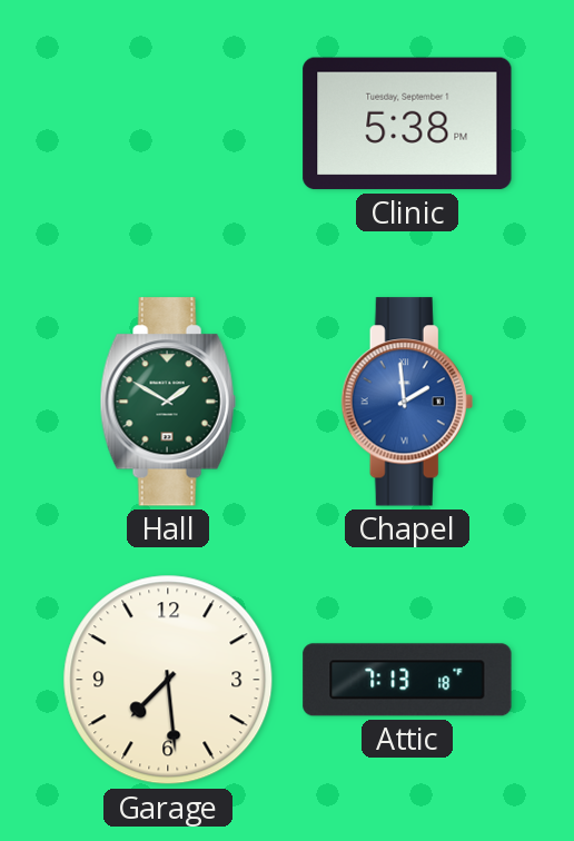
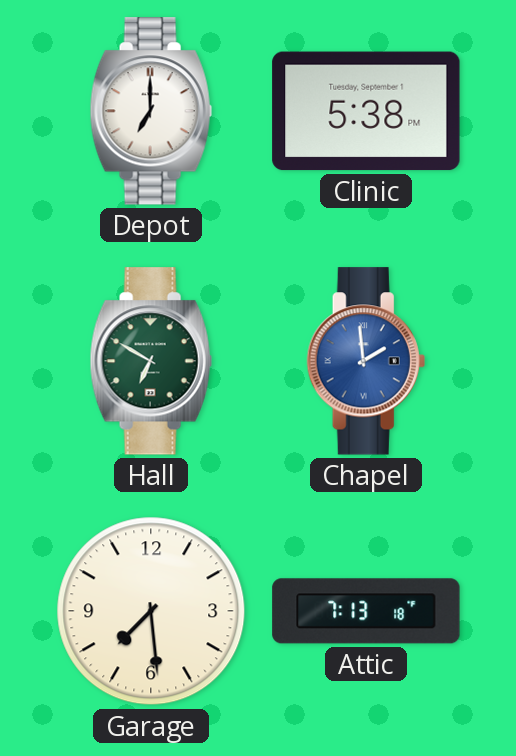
Depot: none -> 7:00
Hall: 1:50 -> 6:50
